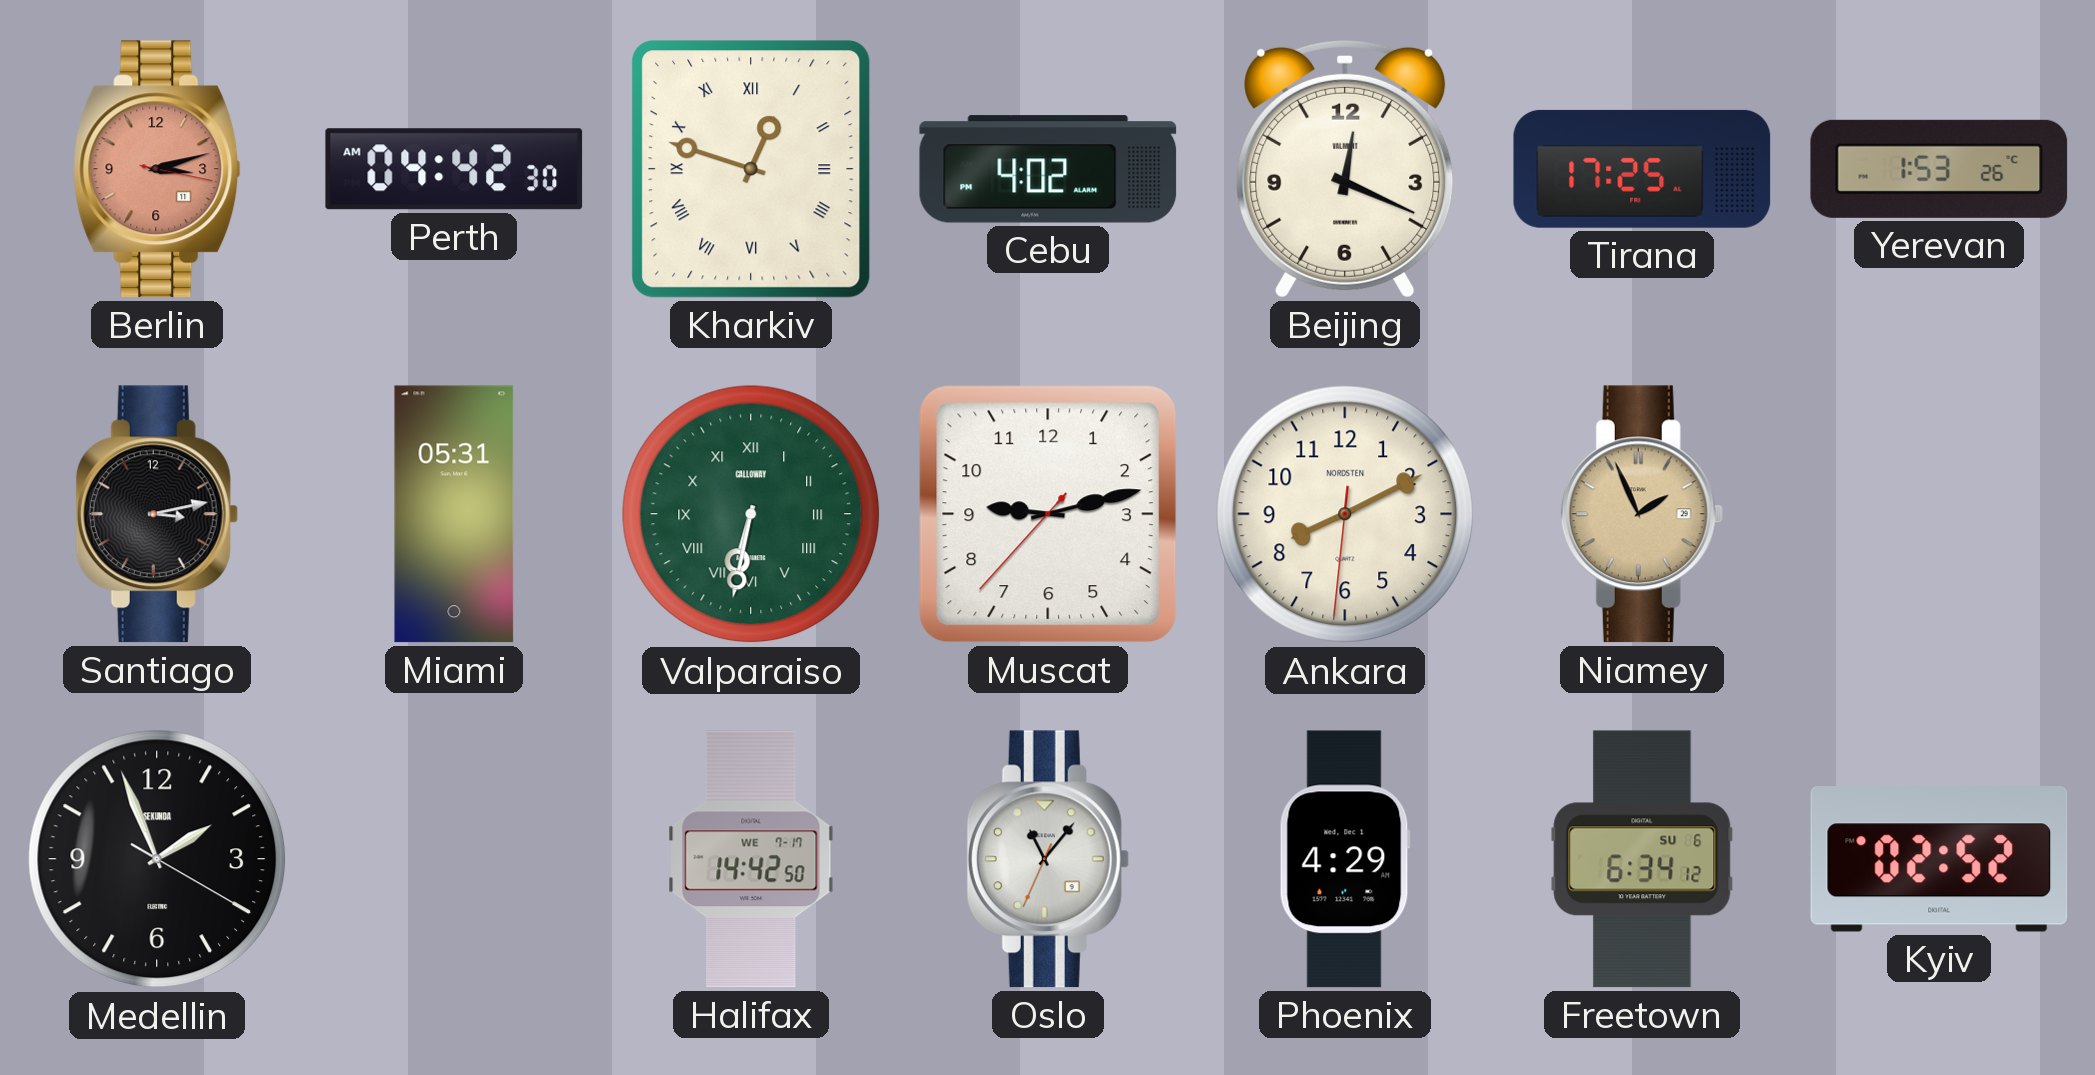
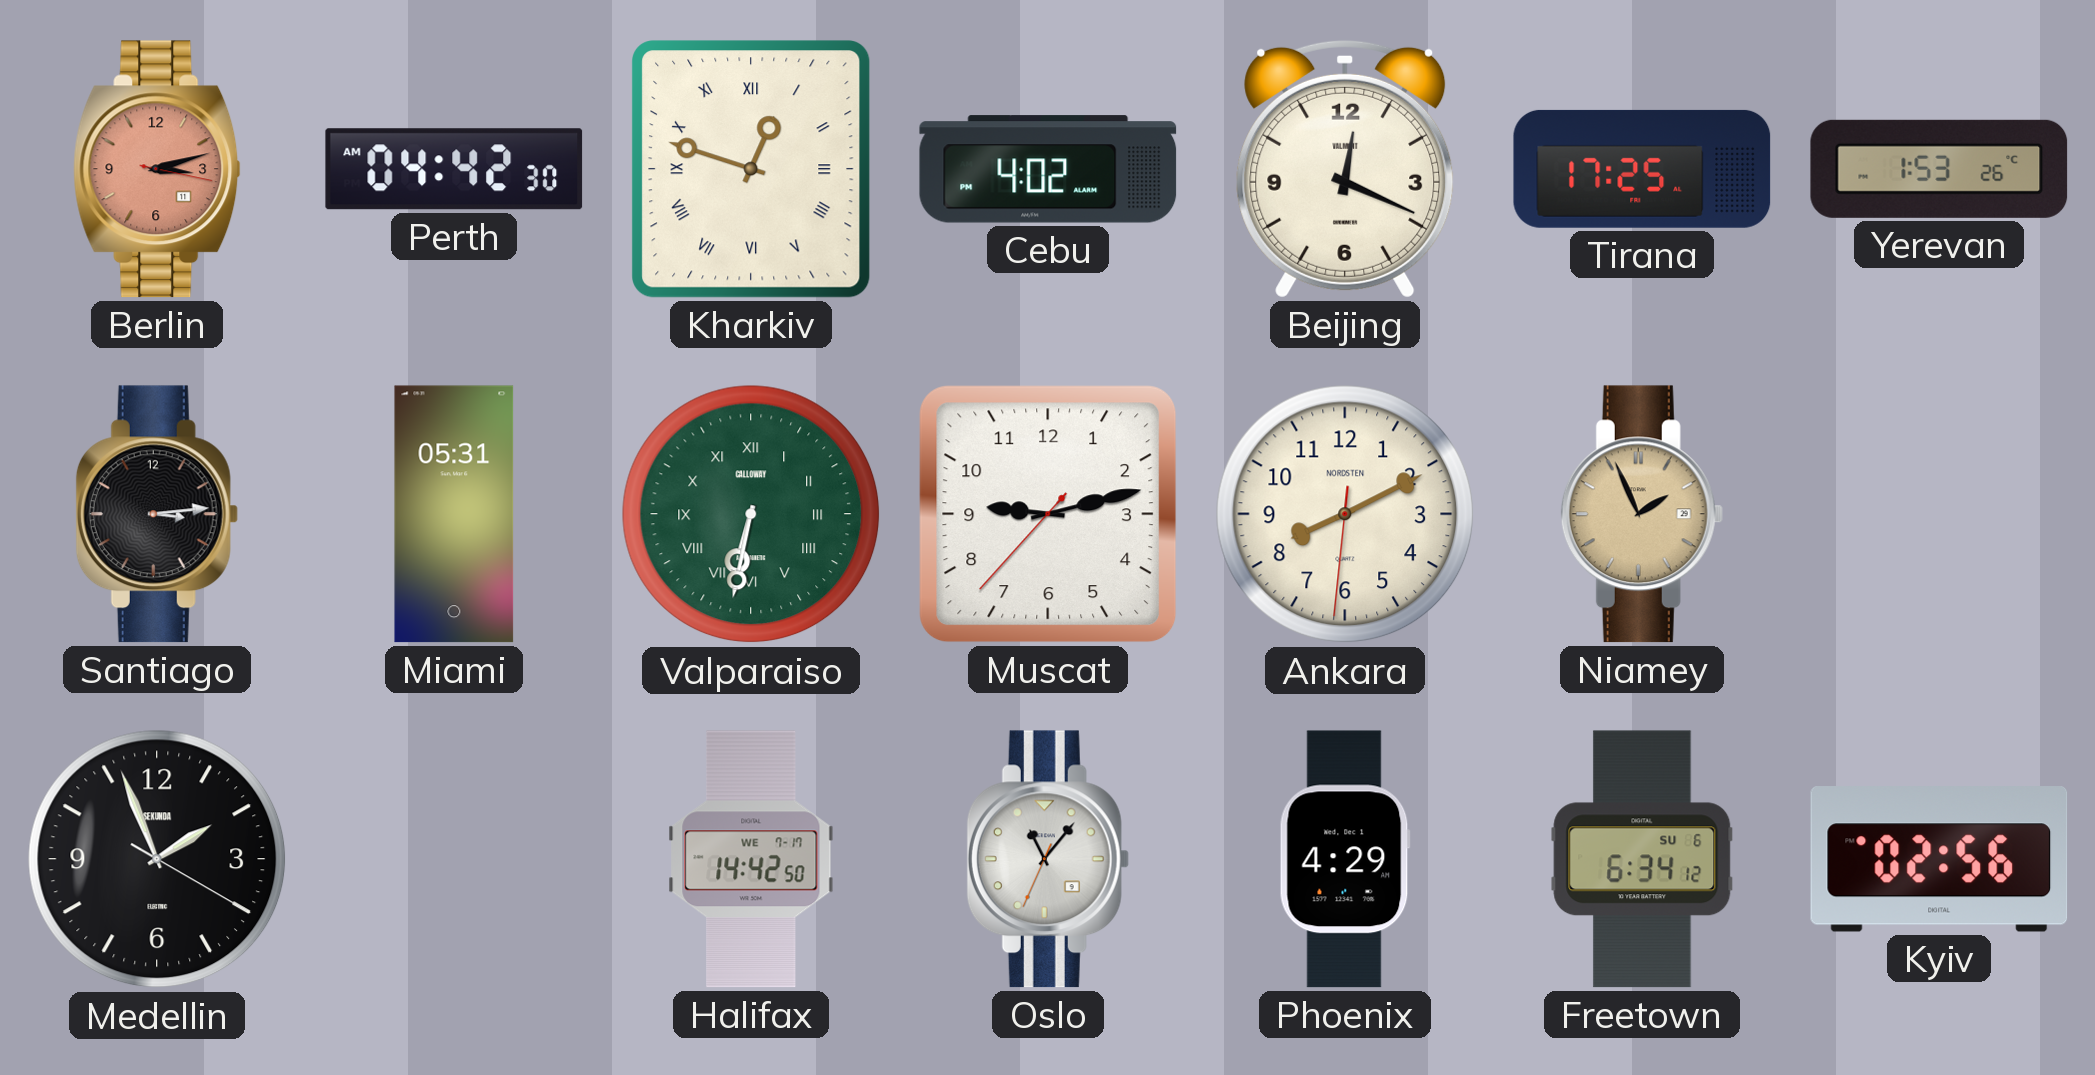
Santiago: 3:13 -> 3:14
Kyiv: 02:52 -> 02:56
